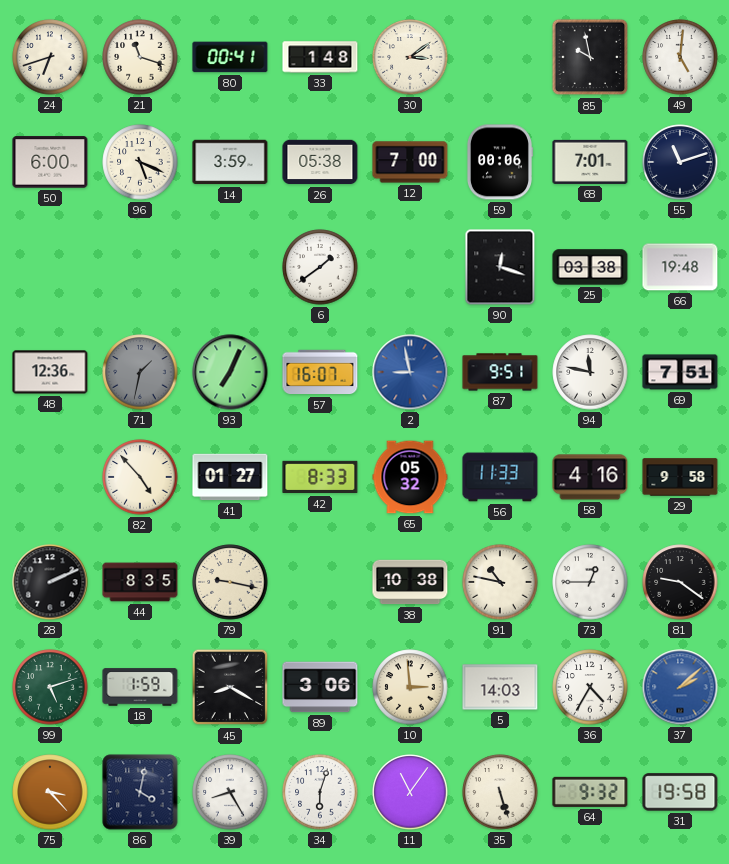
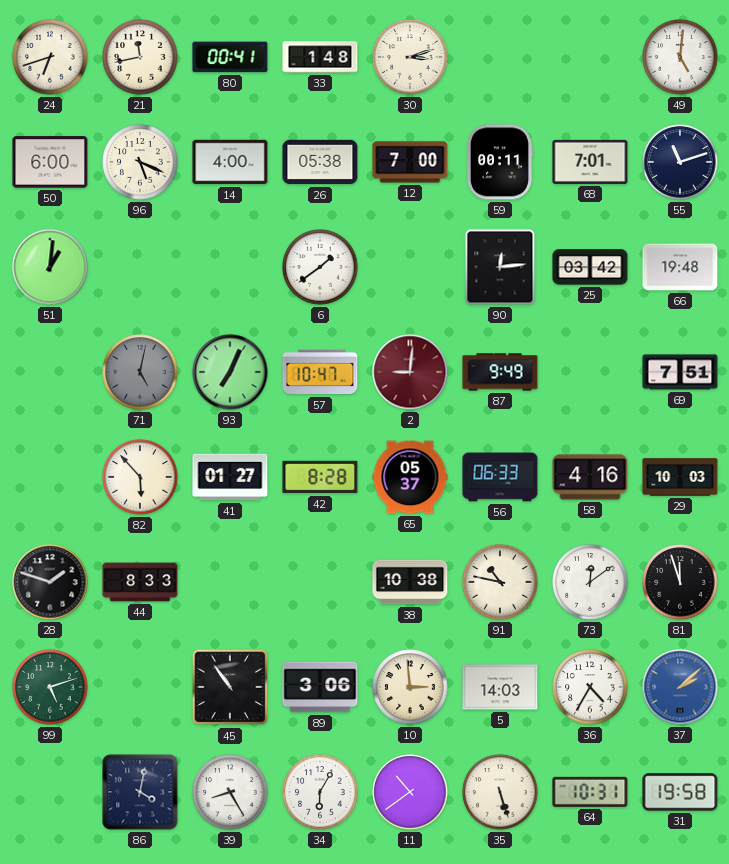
21: 11:18 -> 11:43
30: 3:09 -> 3:12
85: 9:58 -> none
14: 3:59 -> 4:00
59: 00:06 -> 00:11
51: none -> 1:01
90: 12:18 -> 12:14
25: 03:38 -> 03:42
48: 12:36 -> none
71: 1:32 -> 5:02
57: 16:07 -> 10:47
2: 8:58 -> 9:01
2 dial: blue -> burgundy
87: 9:51 -> 9:49
94: 11:47 -> none
82: 4:53 -> 5:53
42: 8:33 -> 8:28
65: 05:32 -> 05:37
56: 11:33 -> 06:33
29: 9:58 -> 10:03
28: 2:11 -> 1:48
44: 8:35 -> 8:33
79: 9:17 -> none
73: 12:45 -> 12:09
81: 9:21 -> 11:57
18: 1:59 -> none
45: 8:20 -> 10:54
75: 3:23 -> none
34: 6:03 -> 6:05
11: 11:06 -> 10:39
64: 9:32 -> 10:31
